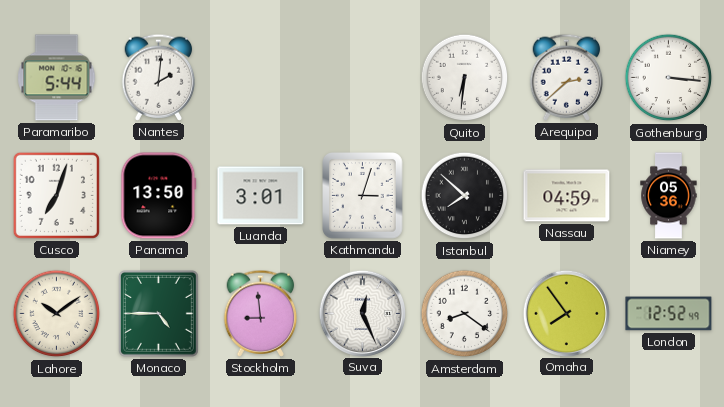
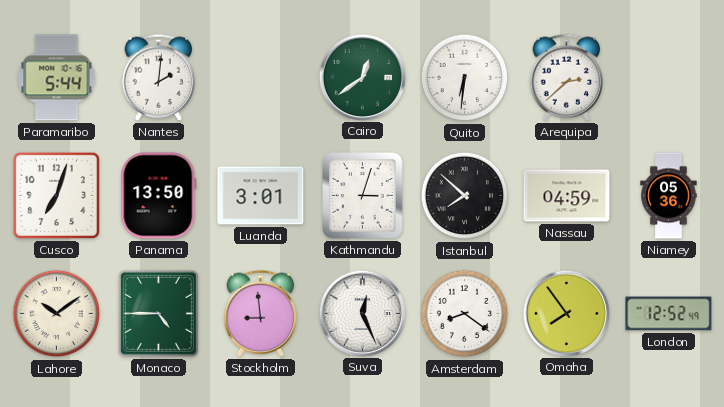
Cairo: none -> 12:39
Gothenburg: 3:16 -> none
